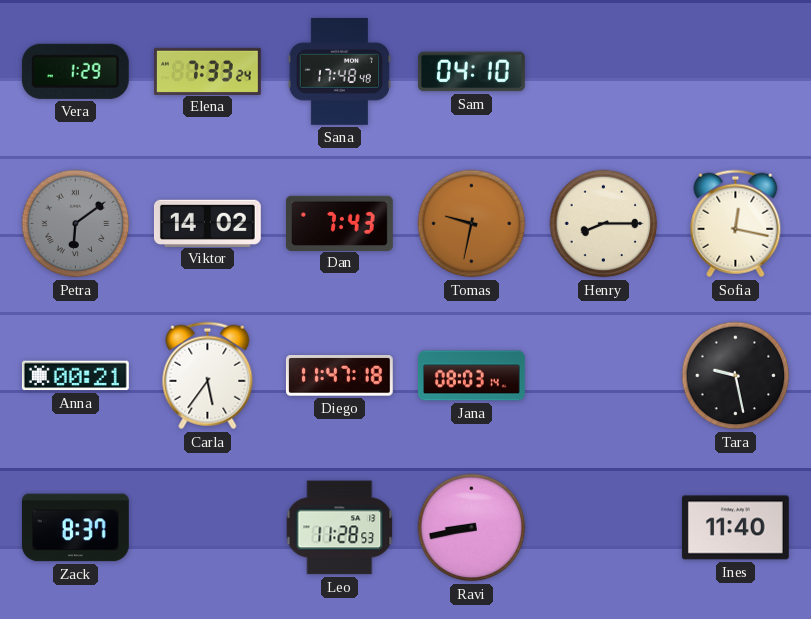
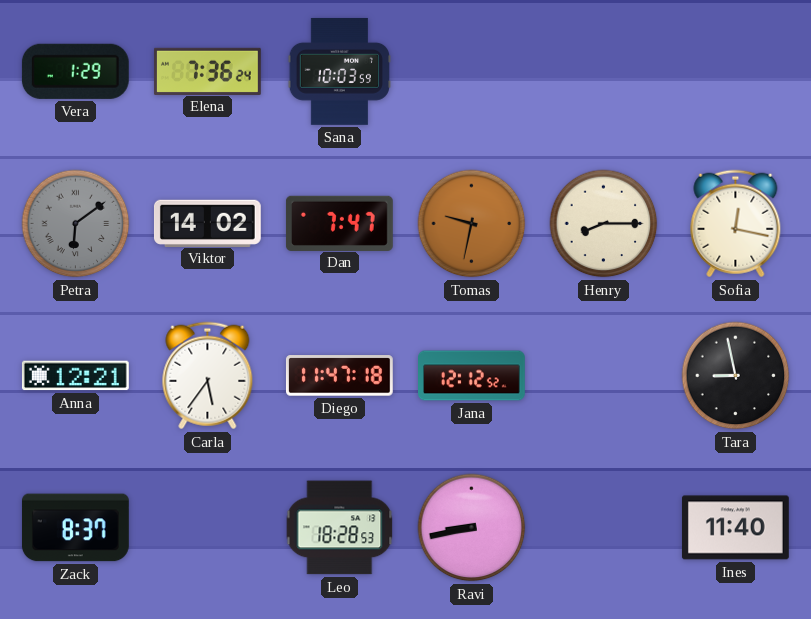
Elena: 7:33 -> 7:36
Sana: 17:48 -> 10:03
Sam: 04:10 -> none
Dan: 7:43 -> 7:47
Anna: 00:21 -> 12:21
Jana: 08:03 -> 12:12
Tara: 9:28 -> 8:58
Leo: 11:28 -> 18:28
